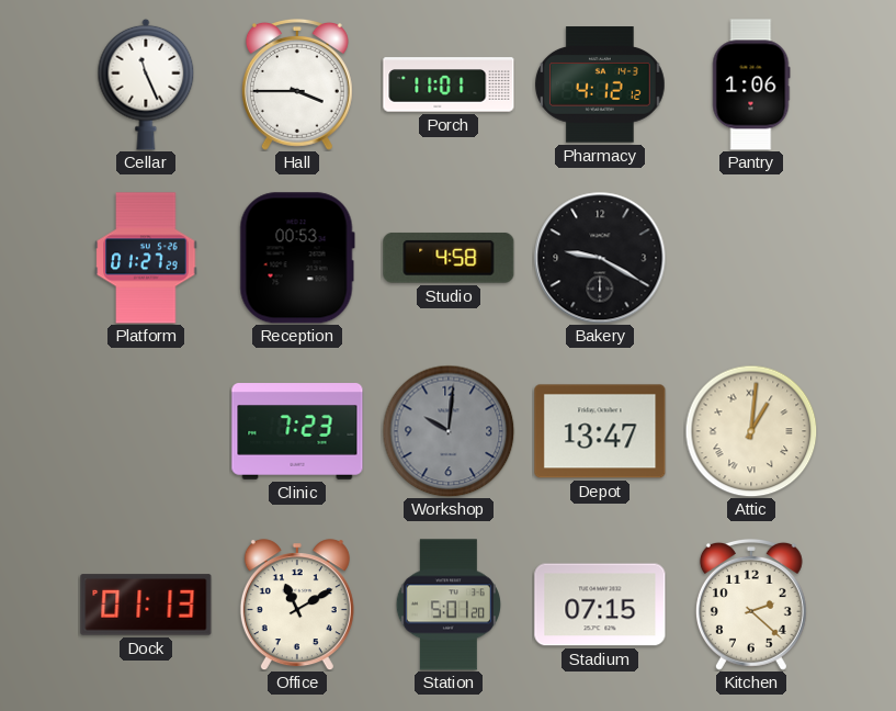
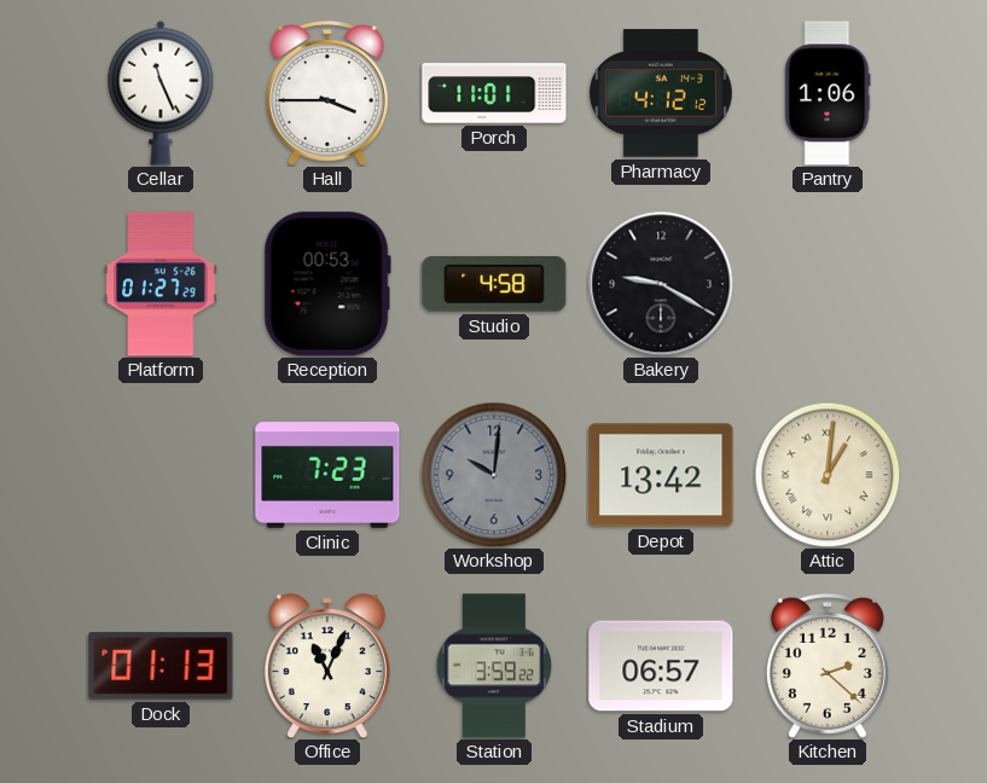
Depot: 13:47 -> 13:42
Office: 11:10 -> 11:04
Station: 5:01 -> 3:59
Stadium: 07:15 -> 06:57
